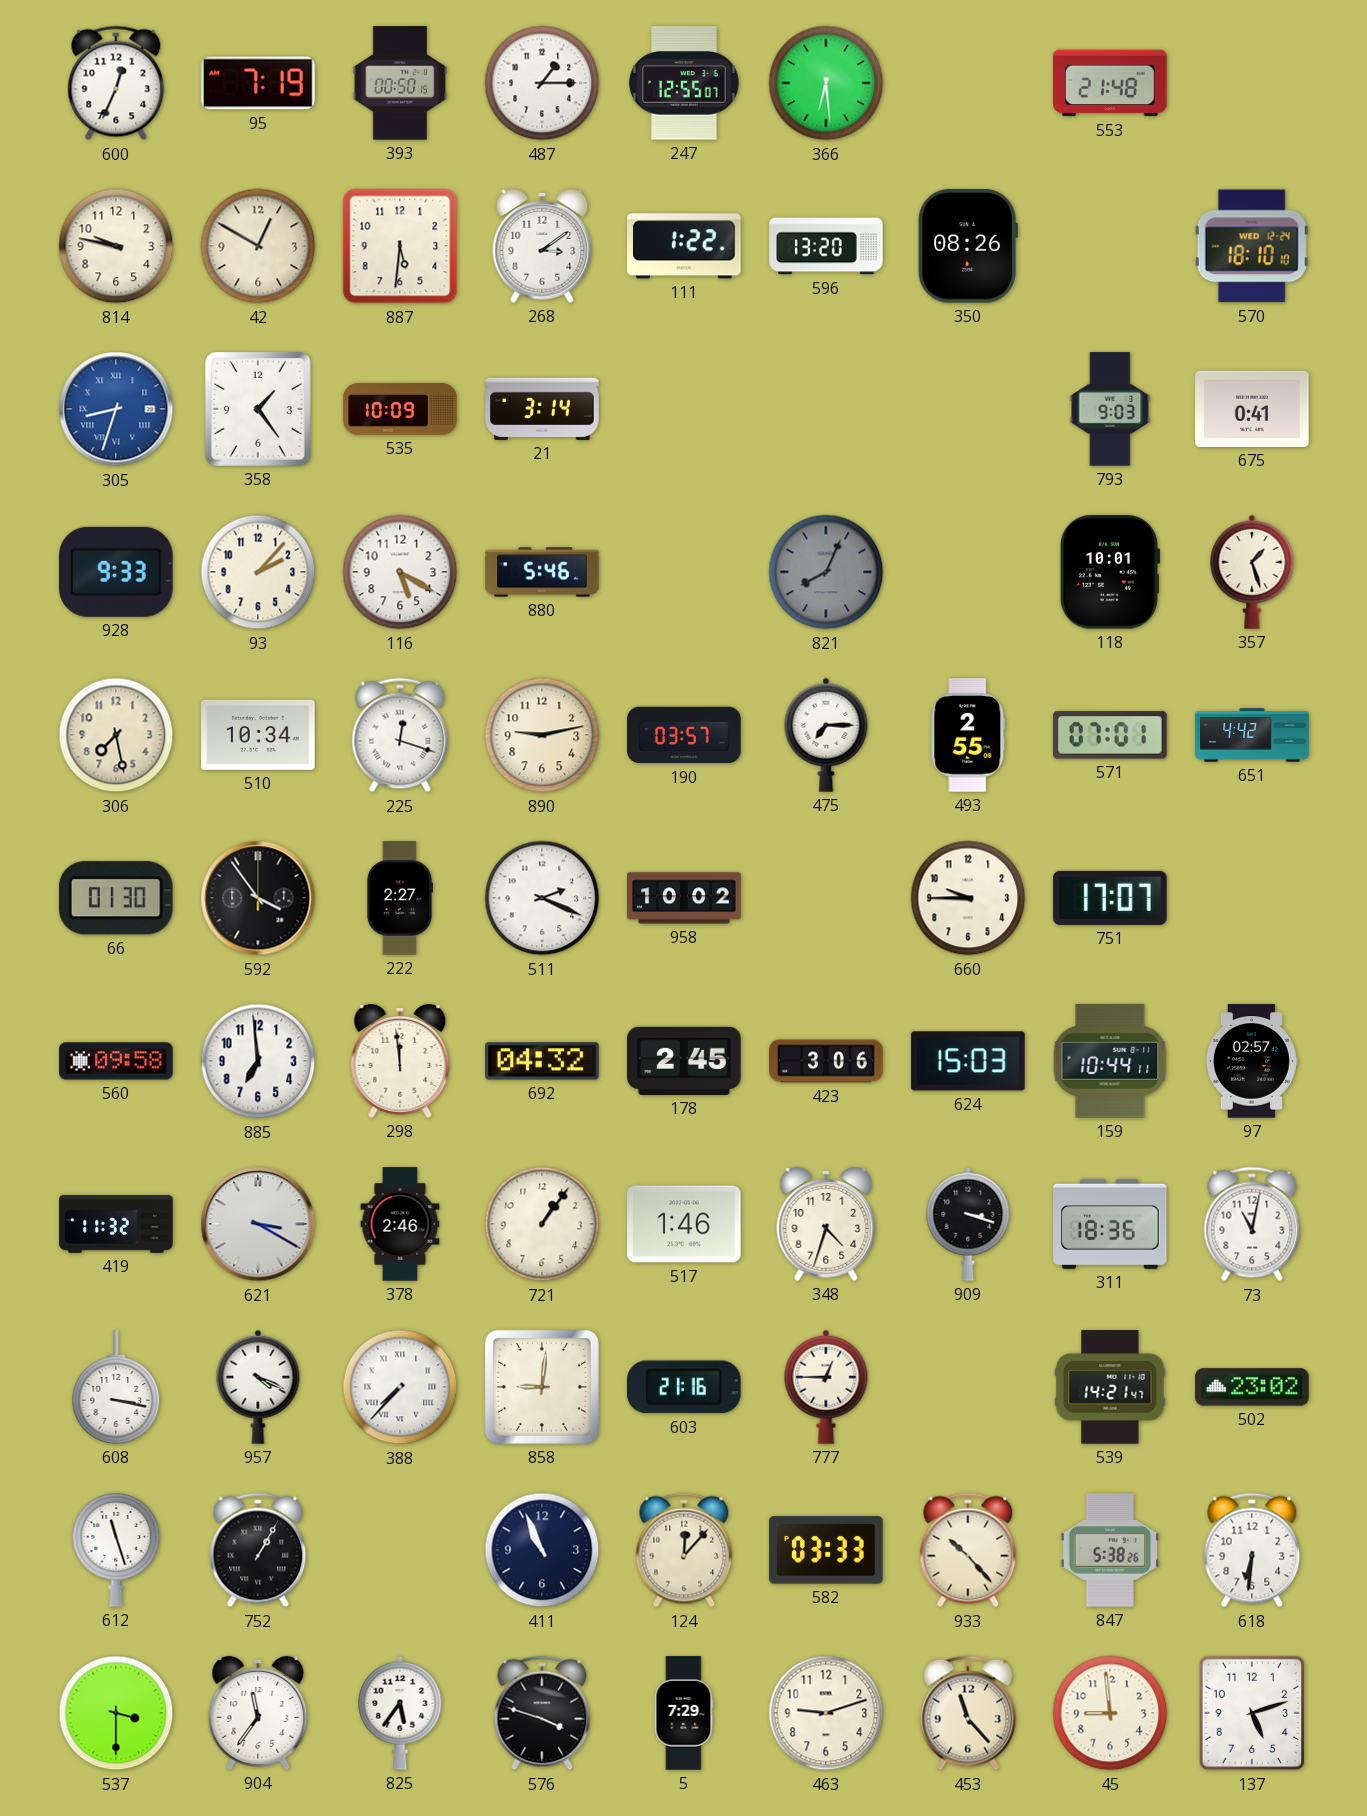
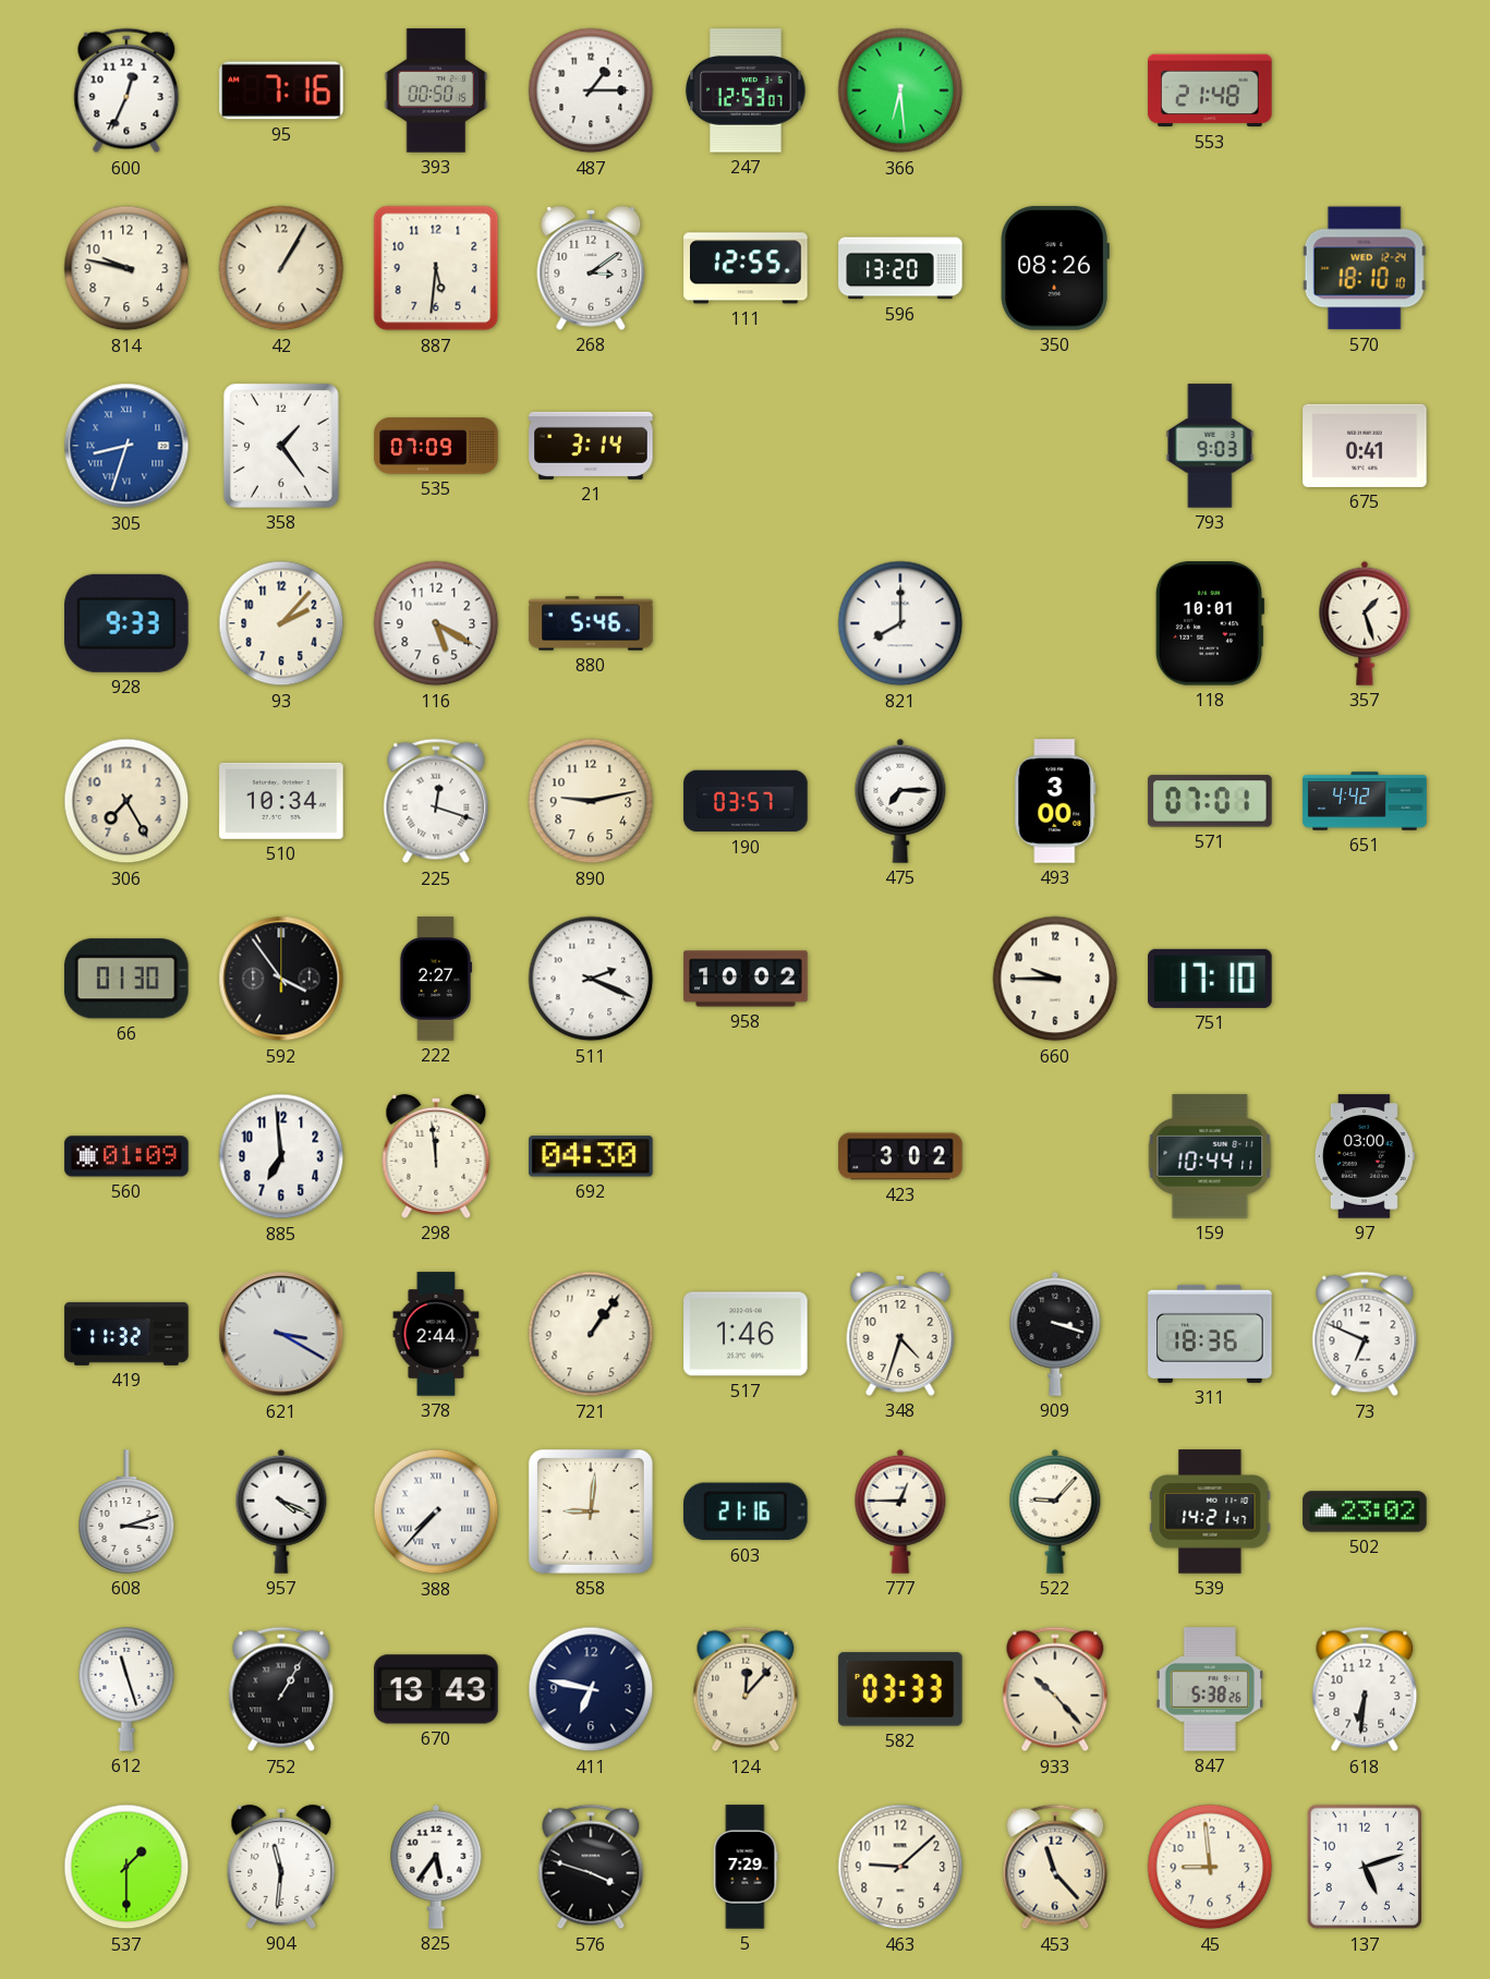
95: 7:19 -> 7:16
247: 12:55 -> 12:53
42: 12:50 -> 1:05
111: 1:22 -> 12:55
535: 10:09 -> 07:09
821: 8:04 -> 8:00
821 dial: grey -> white
306: 7:28 -> 7:25
493: 2:55 -> 3:00
751: 17:07 -> 17:10
560: 09:58 -> 01:09
692: 04:32 -> 04:30
178: 2:45 -> none
423: 3:06 -> 3:02
624: 15:03 -> none
97: 02:57 -> 03:00
378: 2:46 -> 2:44
73: 11:02 -> 6:49
608: 3:17 -> 3:12
522: none -> 9:07
670: none -> 13:43
411: 10:56 -> 6:47
537: 3:30 -> 1:30
904: 11:36 -> 11:31
463: 9:12 -> 9:08
